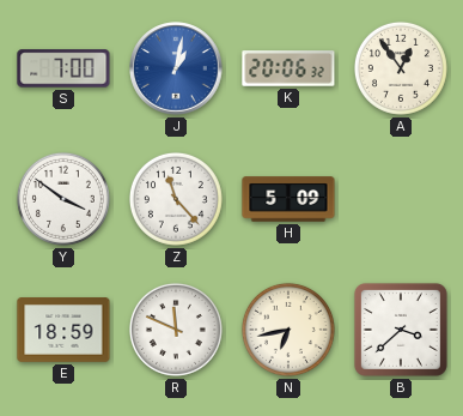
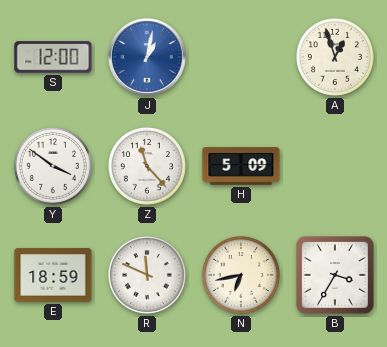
S: 7:00 -> 12:00
K: 20:06 -> none
A: 12:54 -> 12:57
B: 3:38 -> 3:35
